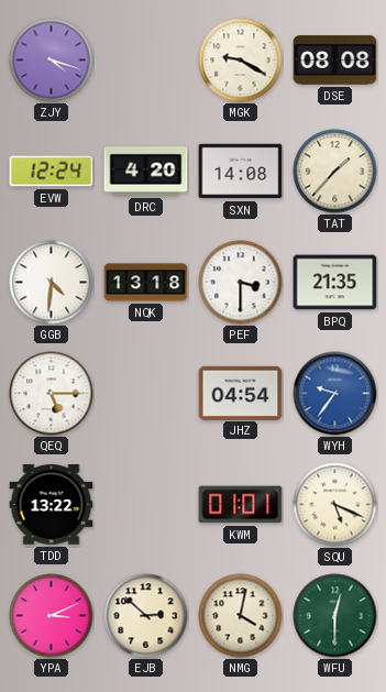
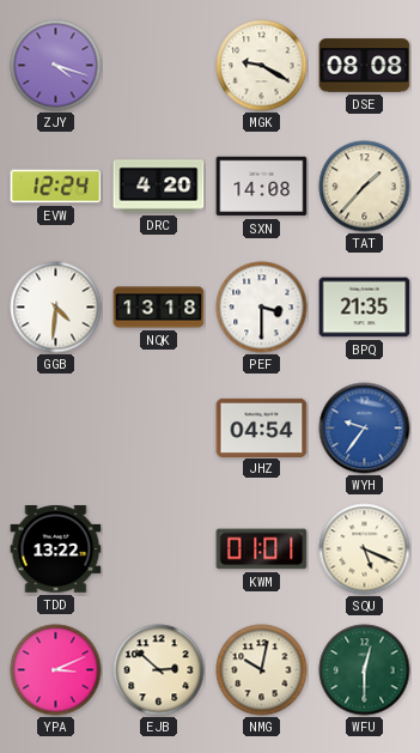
QEQ: 5:15 -> none
NMG: 4:02 -> 10:02
